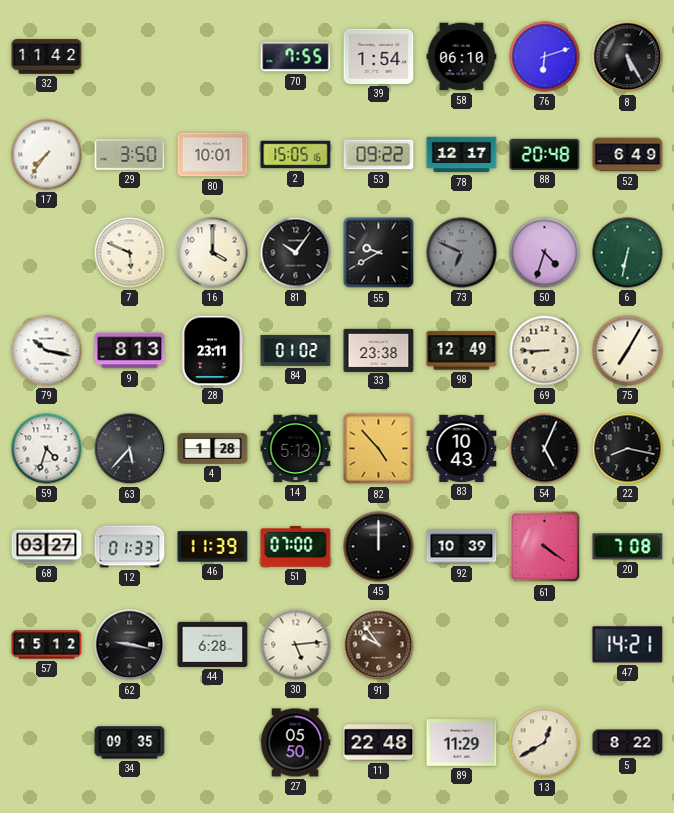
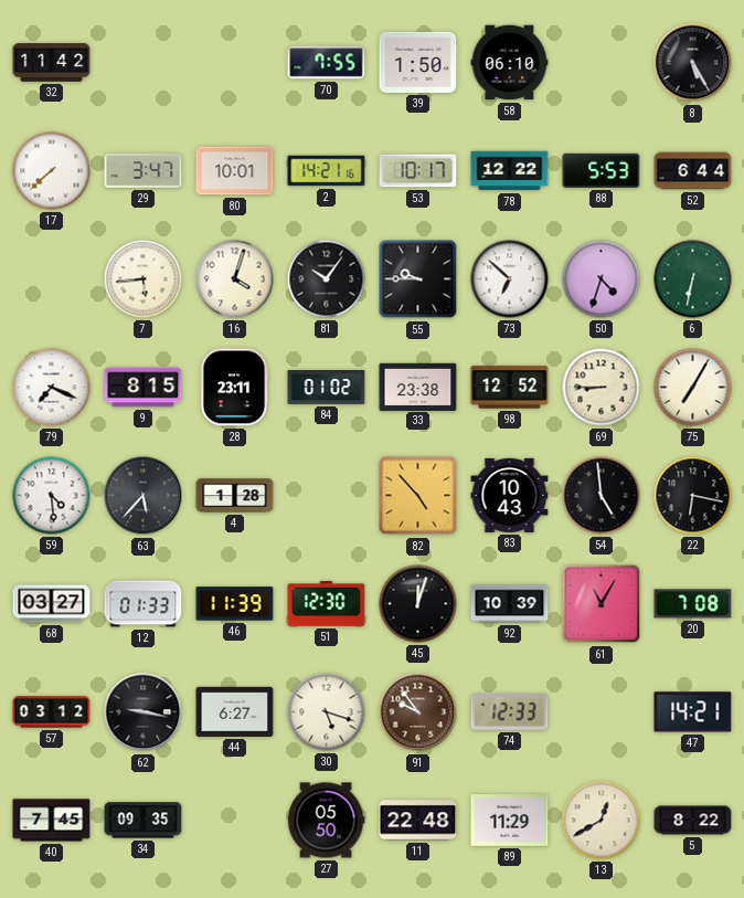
39: 1:54 -> 1:50
76: 6:12 -> none
17: 7:36 -> 7:38
29: 3:50 -> 3:47
2: 15:05 -> 14:21
53: 09:22 -> 10:17
78: 12:17 -> 12:22
88: 20:48 -> 5:53
52: 6:49 -> 6:44
7: 5:49 -> 5:44
16: 4:00 -> 4:03
55: 9:40 -> 9:45
73: 6:49 -> 6:52
73 dial: grey -> white
79: 10:17 -> 7:19
9: 8:13 -> 8:15
98: 12:49 -> 12:52
59: 4:33 -> 4:29
14: 5:13 -> none
54: 5:04 -> 4:59
22: 8:17 -> 6:17
51: 07:00 -> 12:30
45: 12:00 -> 12:03
61: 4:21 -> 11:05
57: 15:12 -> 03:12
44: 6:28 -> 6:27
30: 5:14 -> 5:18
74: none -> 12:33
40: none -> 7:45
